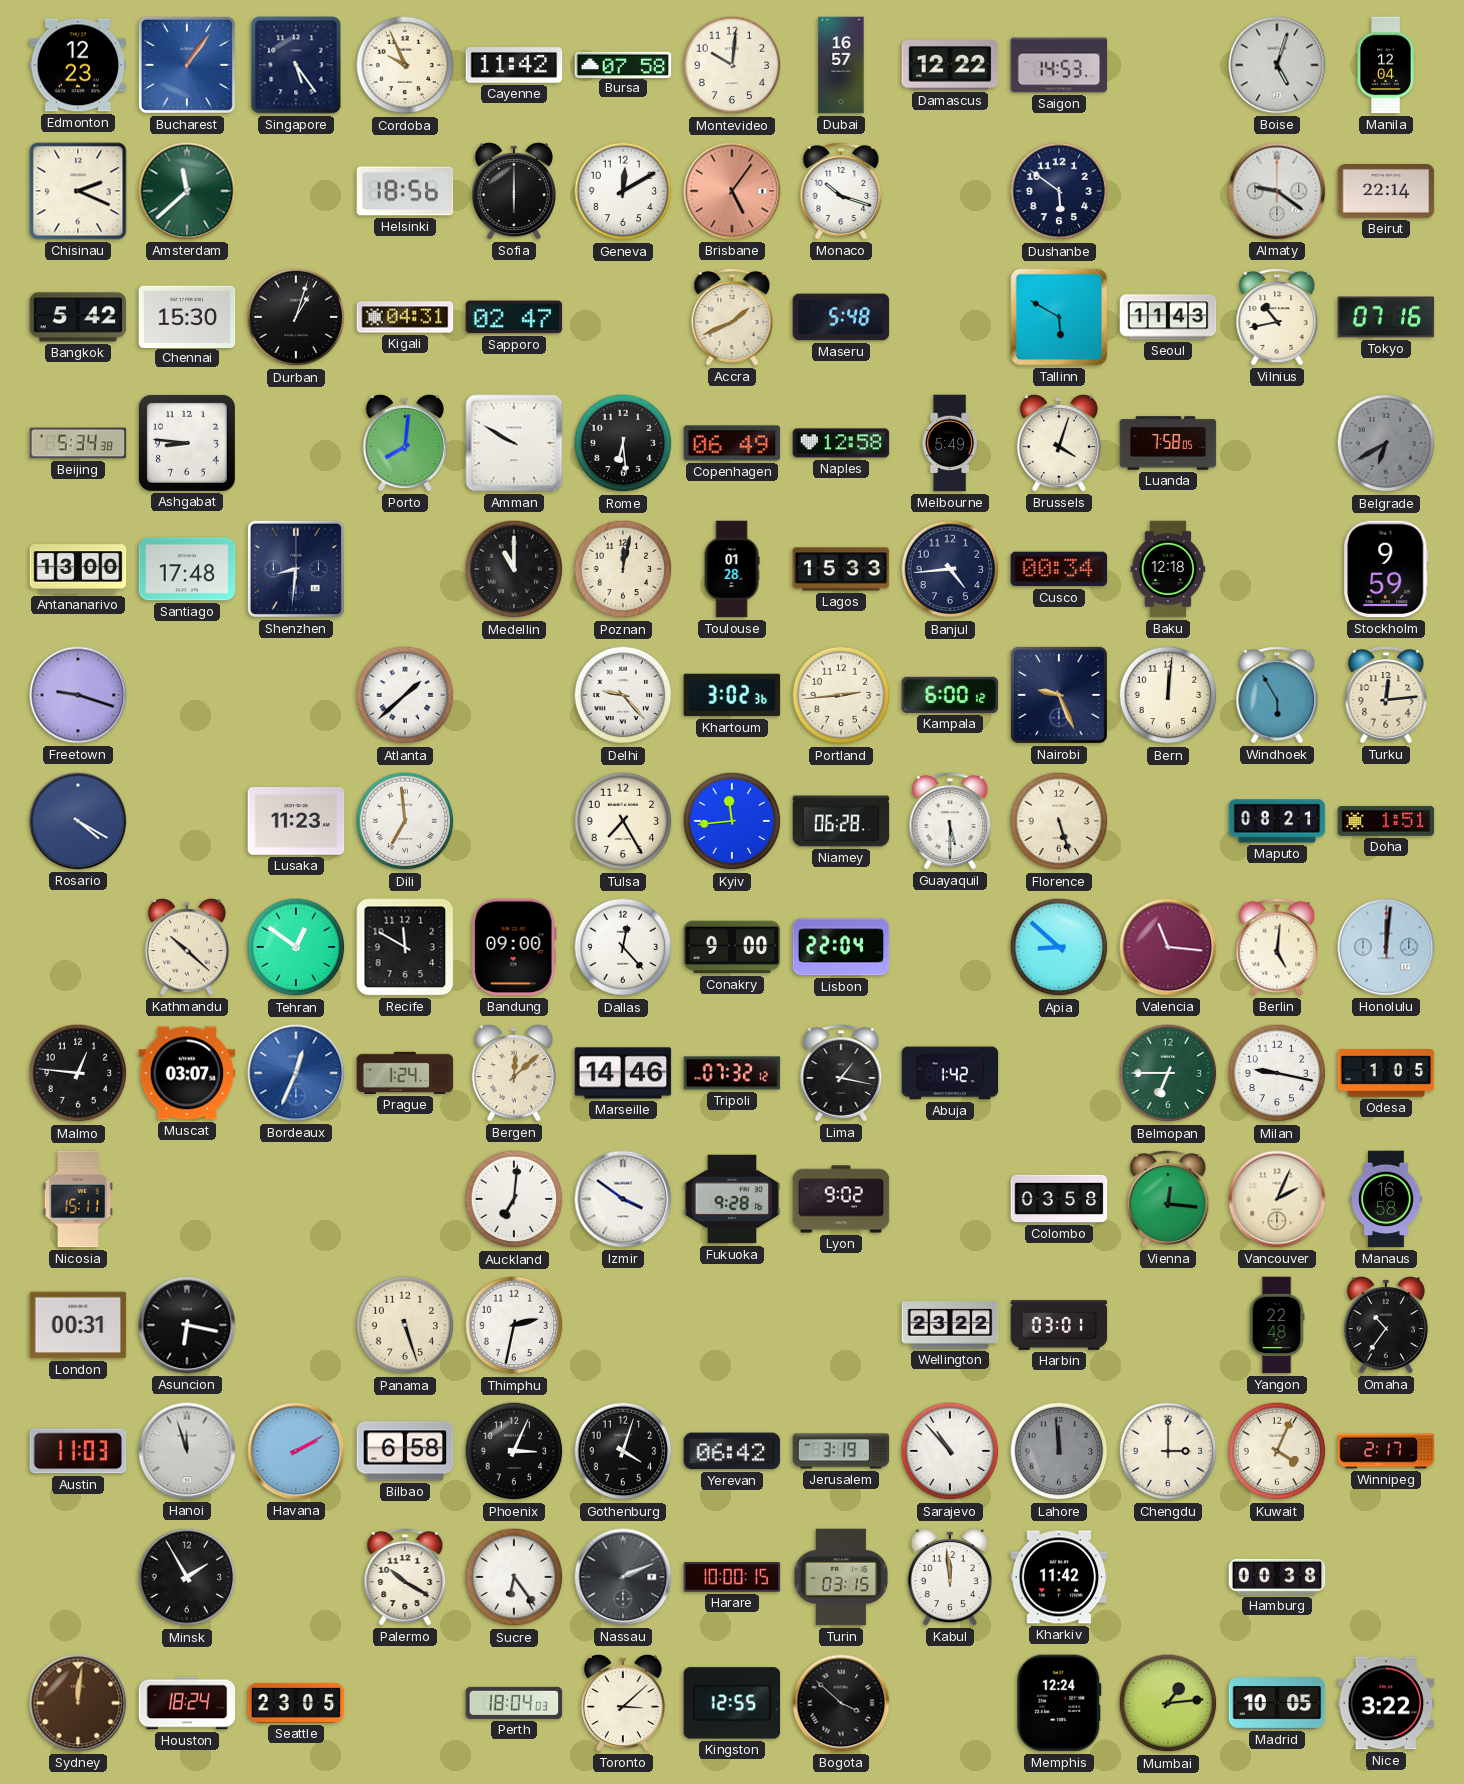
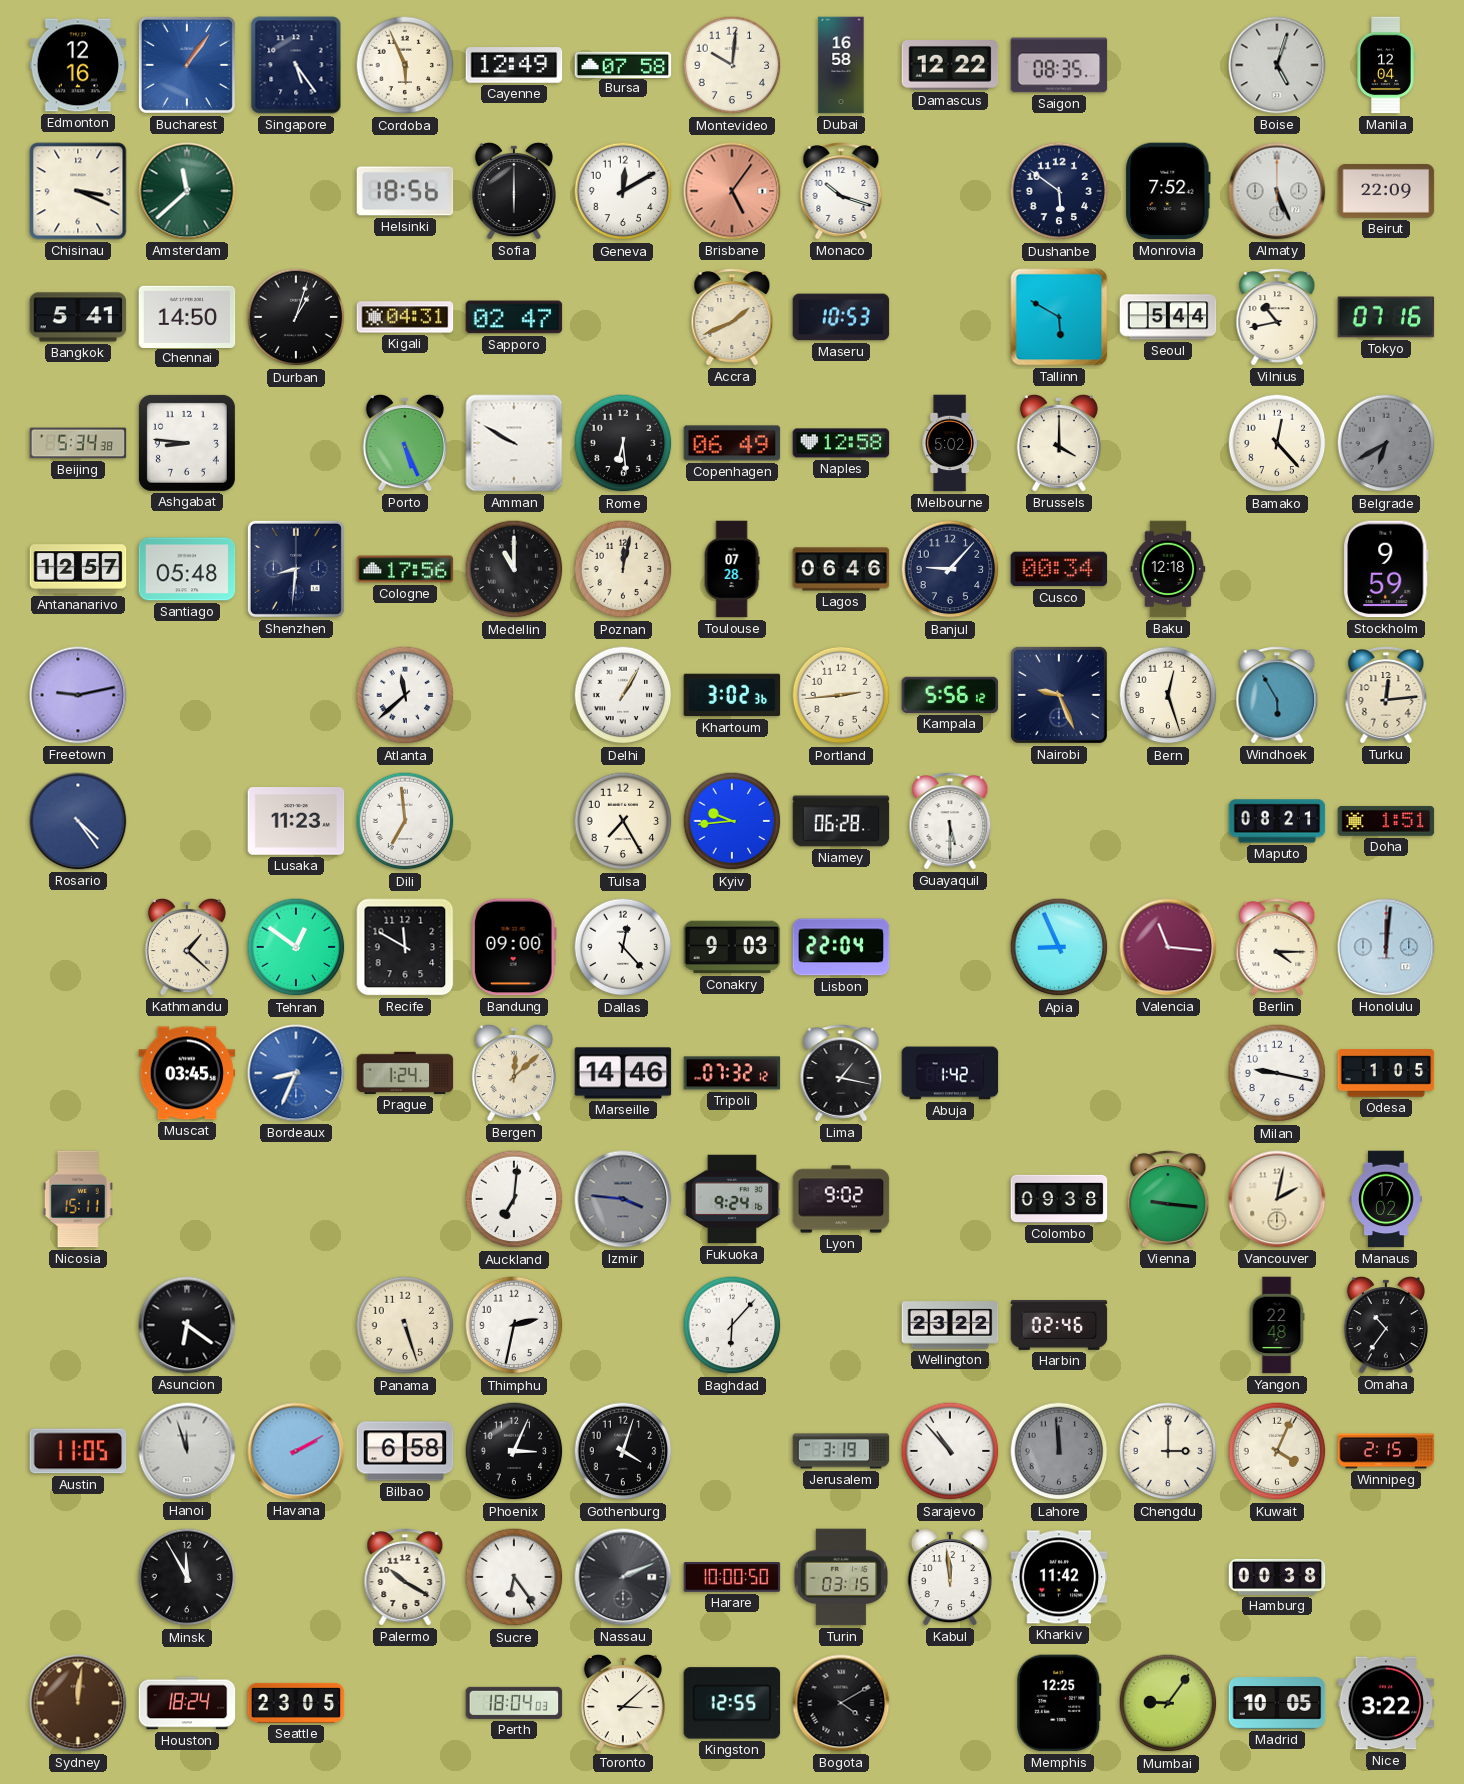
Edmonton: 12:23 -> 12:16
Cordoba: 9:56 -> 5:56
Cayenne: 11:42 -> 12:49
Dubai: 16:57 -> 16:58
Saigon: 14:53 -> 08:35
Chisinau: 2:19 -> 3:19
Monrovia: none -> 7:52
Almaty: 9:21 -> 5:26
Beirut: 22:14 -> 22:09
Bangkok: 5:42 -> 5:41
Chennai: 15:30 -> 14:50
Maseru: 5:48 -> 10:53
Seoul: 11:43 -> 5:44
Porto: 8:01 -> 5:26
Melbourne: 5:49 -> 5:02
Brussels: 4:03 -> 4:00
Luanda: 7:58 -> none
Bamako: none -> 12:23
Antananarivo: 13:00 -> 12:57
Santiago: 17:48 -> 05:48
Cologne: none -> 17:56
Toulouse: 01:28 -> 07:28
Lagos: 15:33 -> 06:46
Banjul: 4:44 -> 9:07
Freetown: 9:18 -> 9:13
Atlanta: 1:38 -> 11:38
Delhi: 9:23 -> 1:05
Kampala: 6:00 -> 5:56
Bern: 12:01 -> 12:27
Rosario: 4:20 -> 4:24
Kyiv: 11:44 -> 9:44
Florence: 5:27 -> none
Kathmandu: 10:22 -> 1:22
Conakry: 9:00 -> 9:03
Apia: 8:52 -> 8:56
Berlin: 5:01 -> 4:15
Malmo: 12:46 -> none
Muscat: 03:07 -> 03:45
Bordeaux: 12:34 -> 8:34
Belmopan: 6:45 -> none
Izmir: 3:51 -> 3:46
Izmir dial: white -> grey
Fukuoka: 9:28 -> 9:24
Colombo: 03:58 -> 09:38
Vienna: 12:16 -> 9:16
Vancouver: 2:04 -> 2:02
Manaus: 16:58 -> 17:02
London: 00:31 -> none
Asuncion: 6:17 -> 6:21
Baghdad: none -> 6:07
Harbin: 03:01 -> 02:46
Austin: 11:03 -> 11:05
Yerevan: 06:42 -> none
Winnipeg: 2:17 -> 2:15
Minsk: 1:55 -> 11:55
Harare: 10:00:15 -> 10:00:50
Bogota: 3:52 -> 4:10
Memphis: 12:24 -> 12:25
Mumbai: 1:14 -> 9:06
